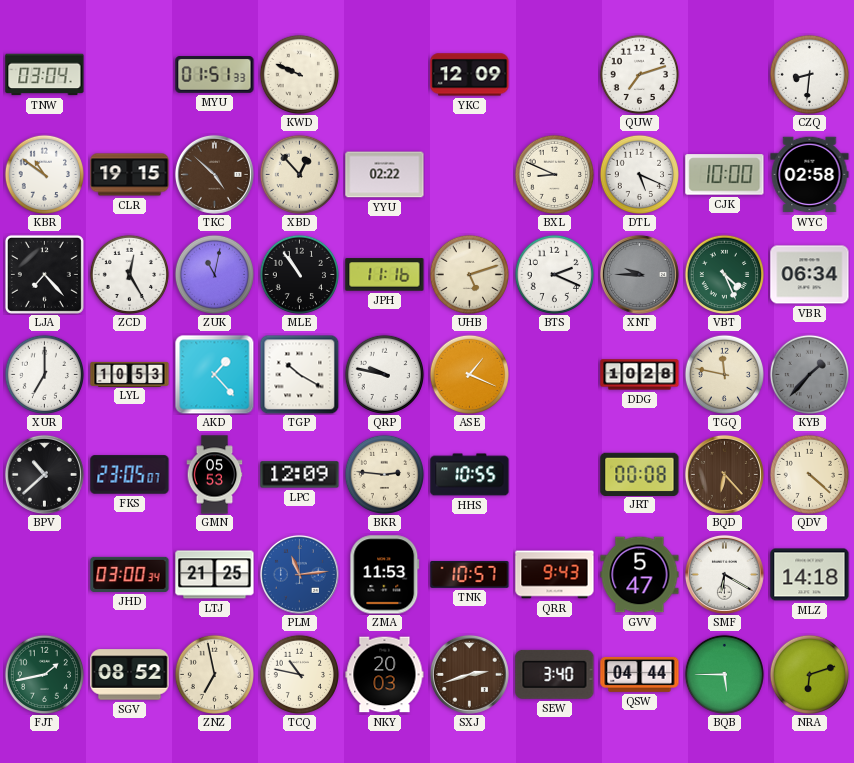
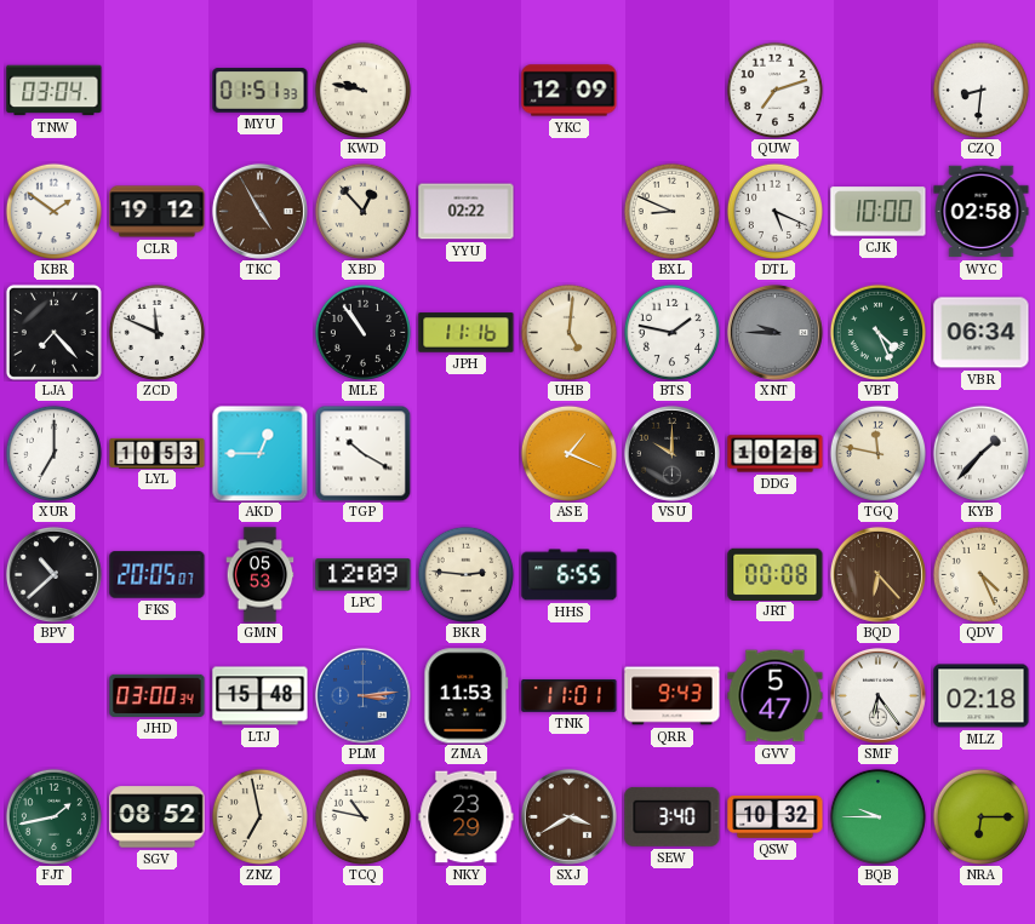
KWD: 9:49 -> 9:47
KBR: 10:51 -> 1:51
CLR: 19:15 -> 19:12
TKC: 4:52 -> 4:55
ZCD: 12:25 -> 11:49
ZUK: 11:02 -> none
UHB: 5:12 -> 5:01
BTS: 2:19 -> 1:47
AKD: 1:23 -> 12:45
QRP: 9:47 -> none
VSU: none -> 10:00
KYB dial: grey -> white
FKS: 23:05 -> 20:05
HHS: 10:55 -> 6:55
QDV: 4:22 -> 4:26
LTJ: 21:25 -> 15:48
PLM: 11:14 -> 3:14
TNK: 10:57 -> 11:01
SMF: 6:20 -> 6:24
MLZ: 14:18 -> 02:18
NKY: 20:03 -> 23:29
SXJ: 2:42 -> 3:40
QSW: 04:44 -> 10:32
BQB: 5:45 -> 9:45
NRA: 6:12 -> 6:15
